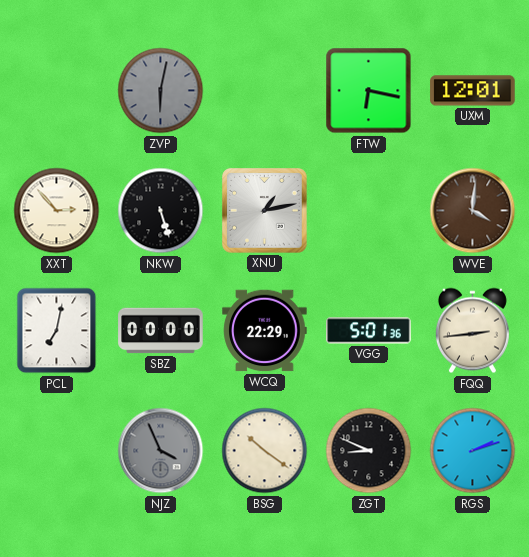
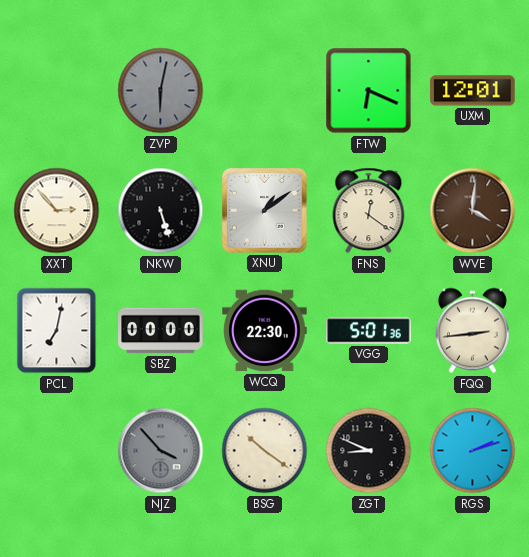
FTW: 6:17 -> 6:19
XNU: 1:13 -> 1:09
FNS: none -> 12:21
WCQ: 22:29 -> 22:30
NJZ: 3:56 -> 3:53
